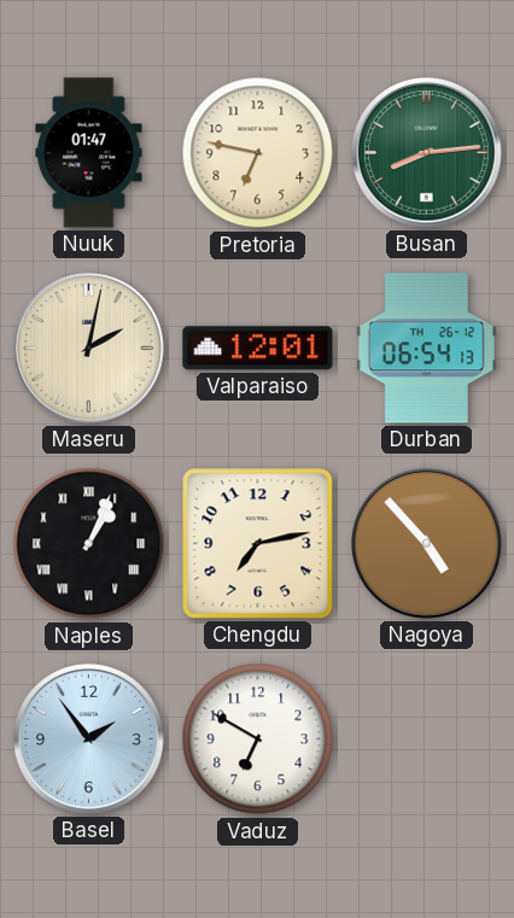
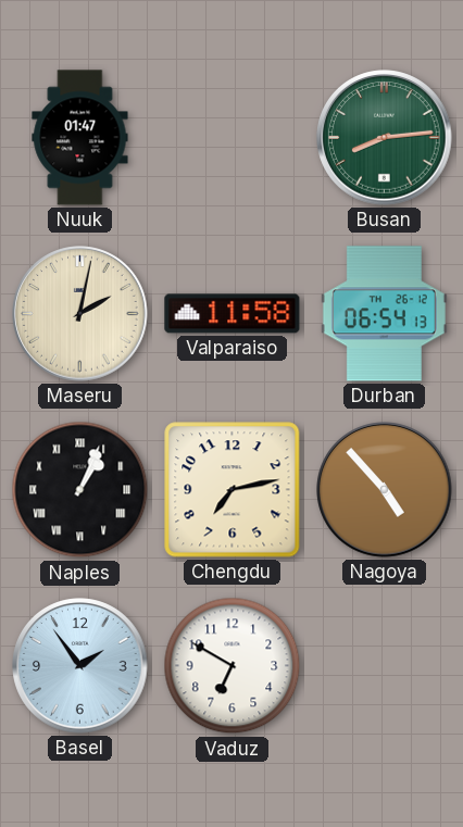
Pretoria: 6:47 -> none
Valparaiso: 12:01 -> 11:58
